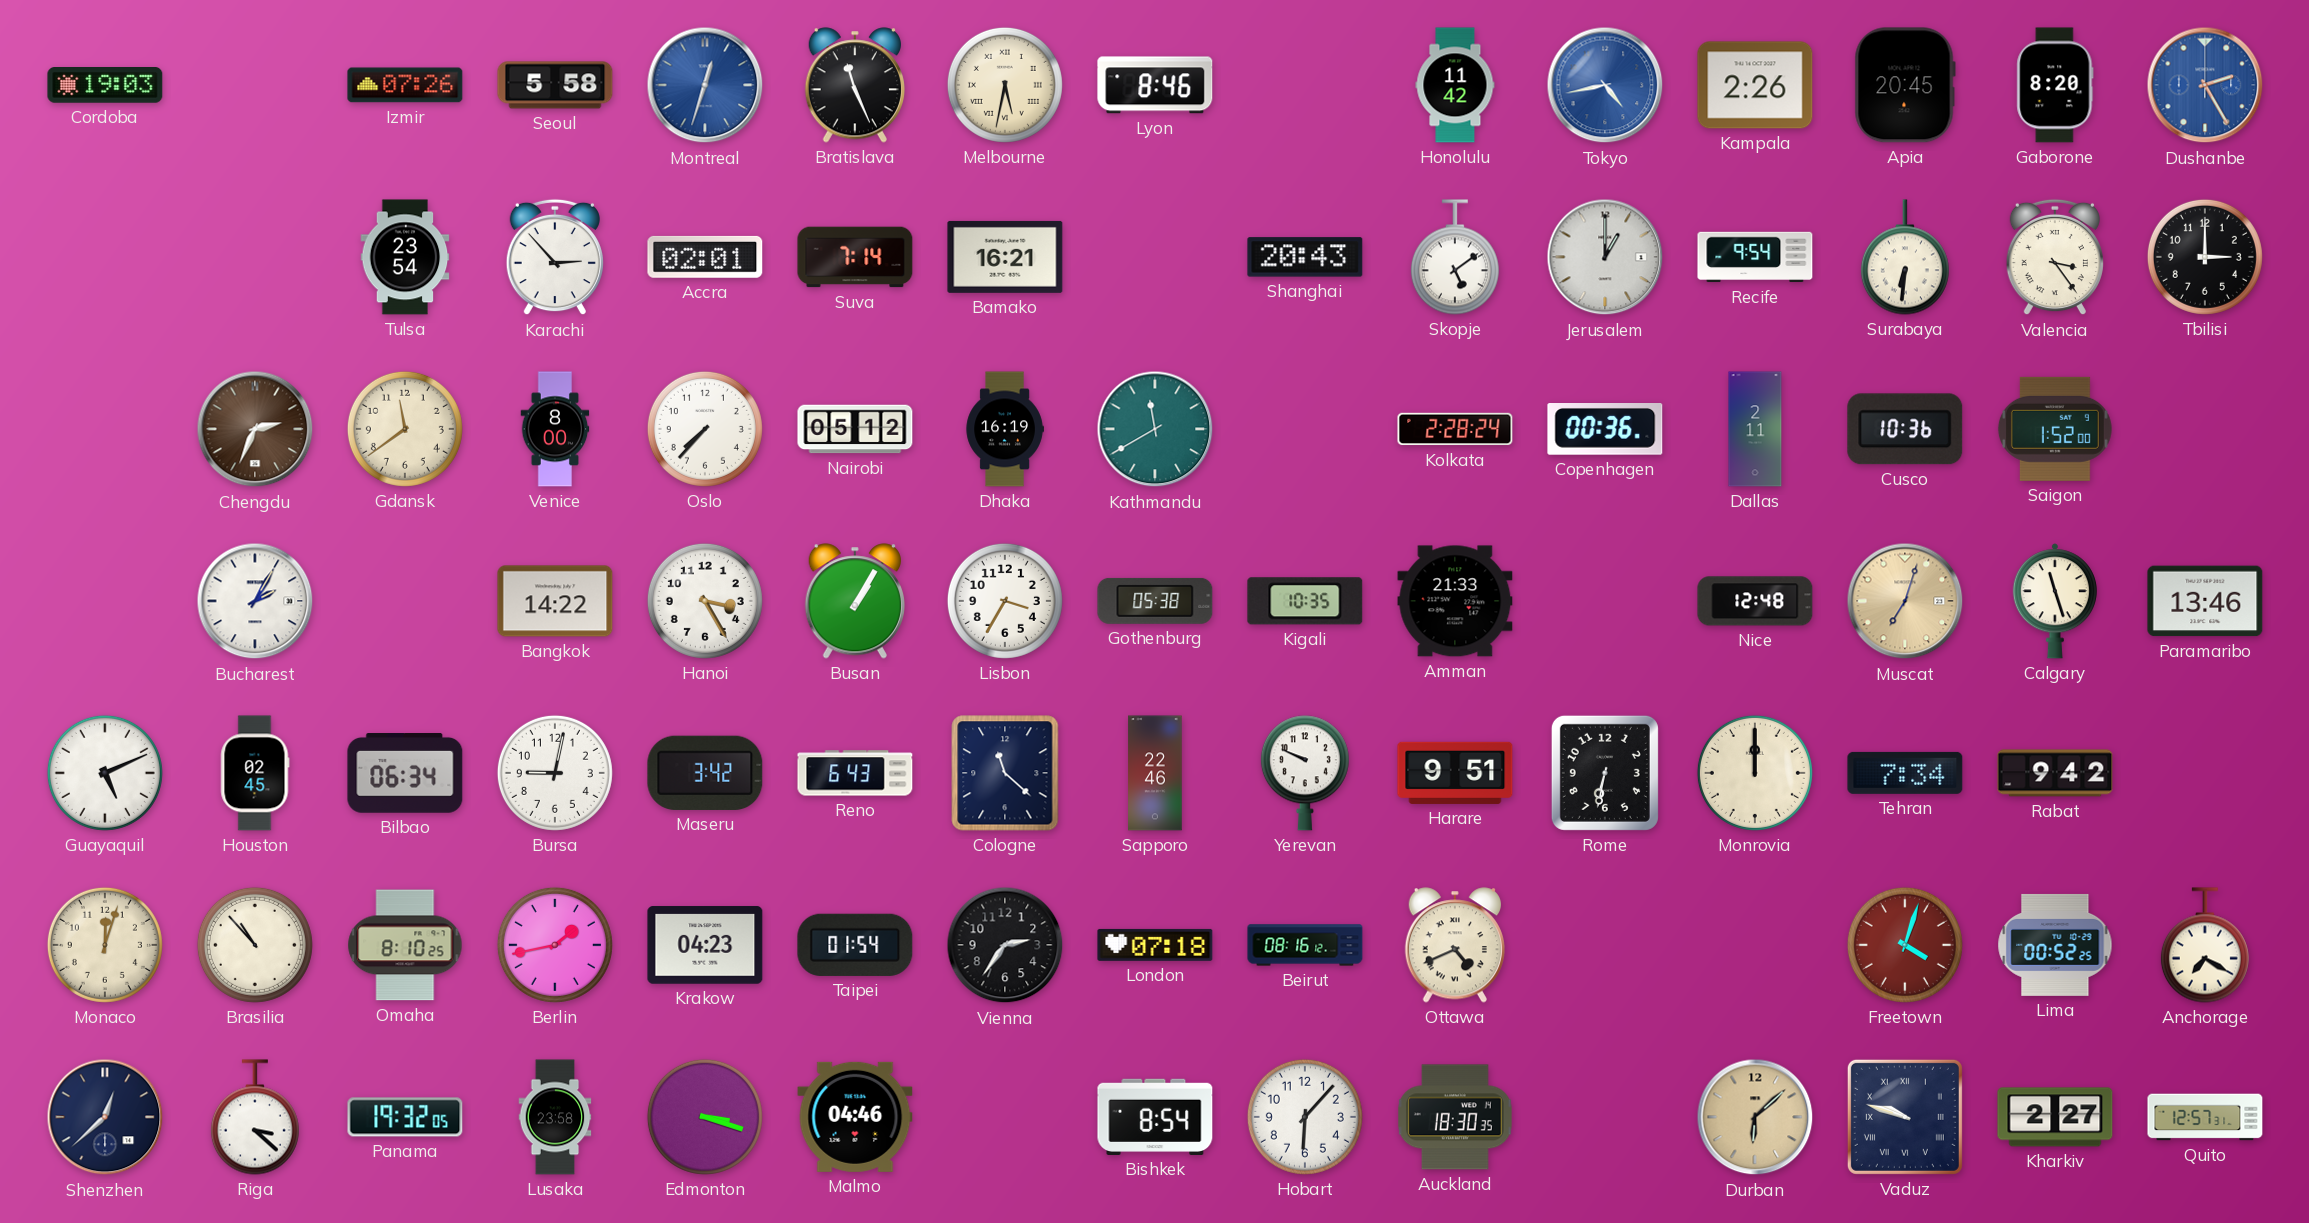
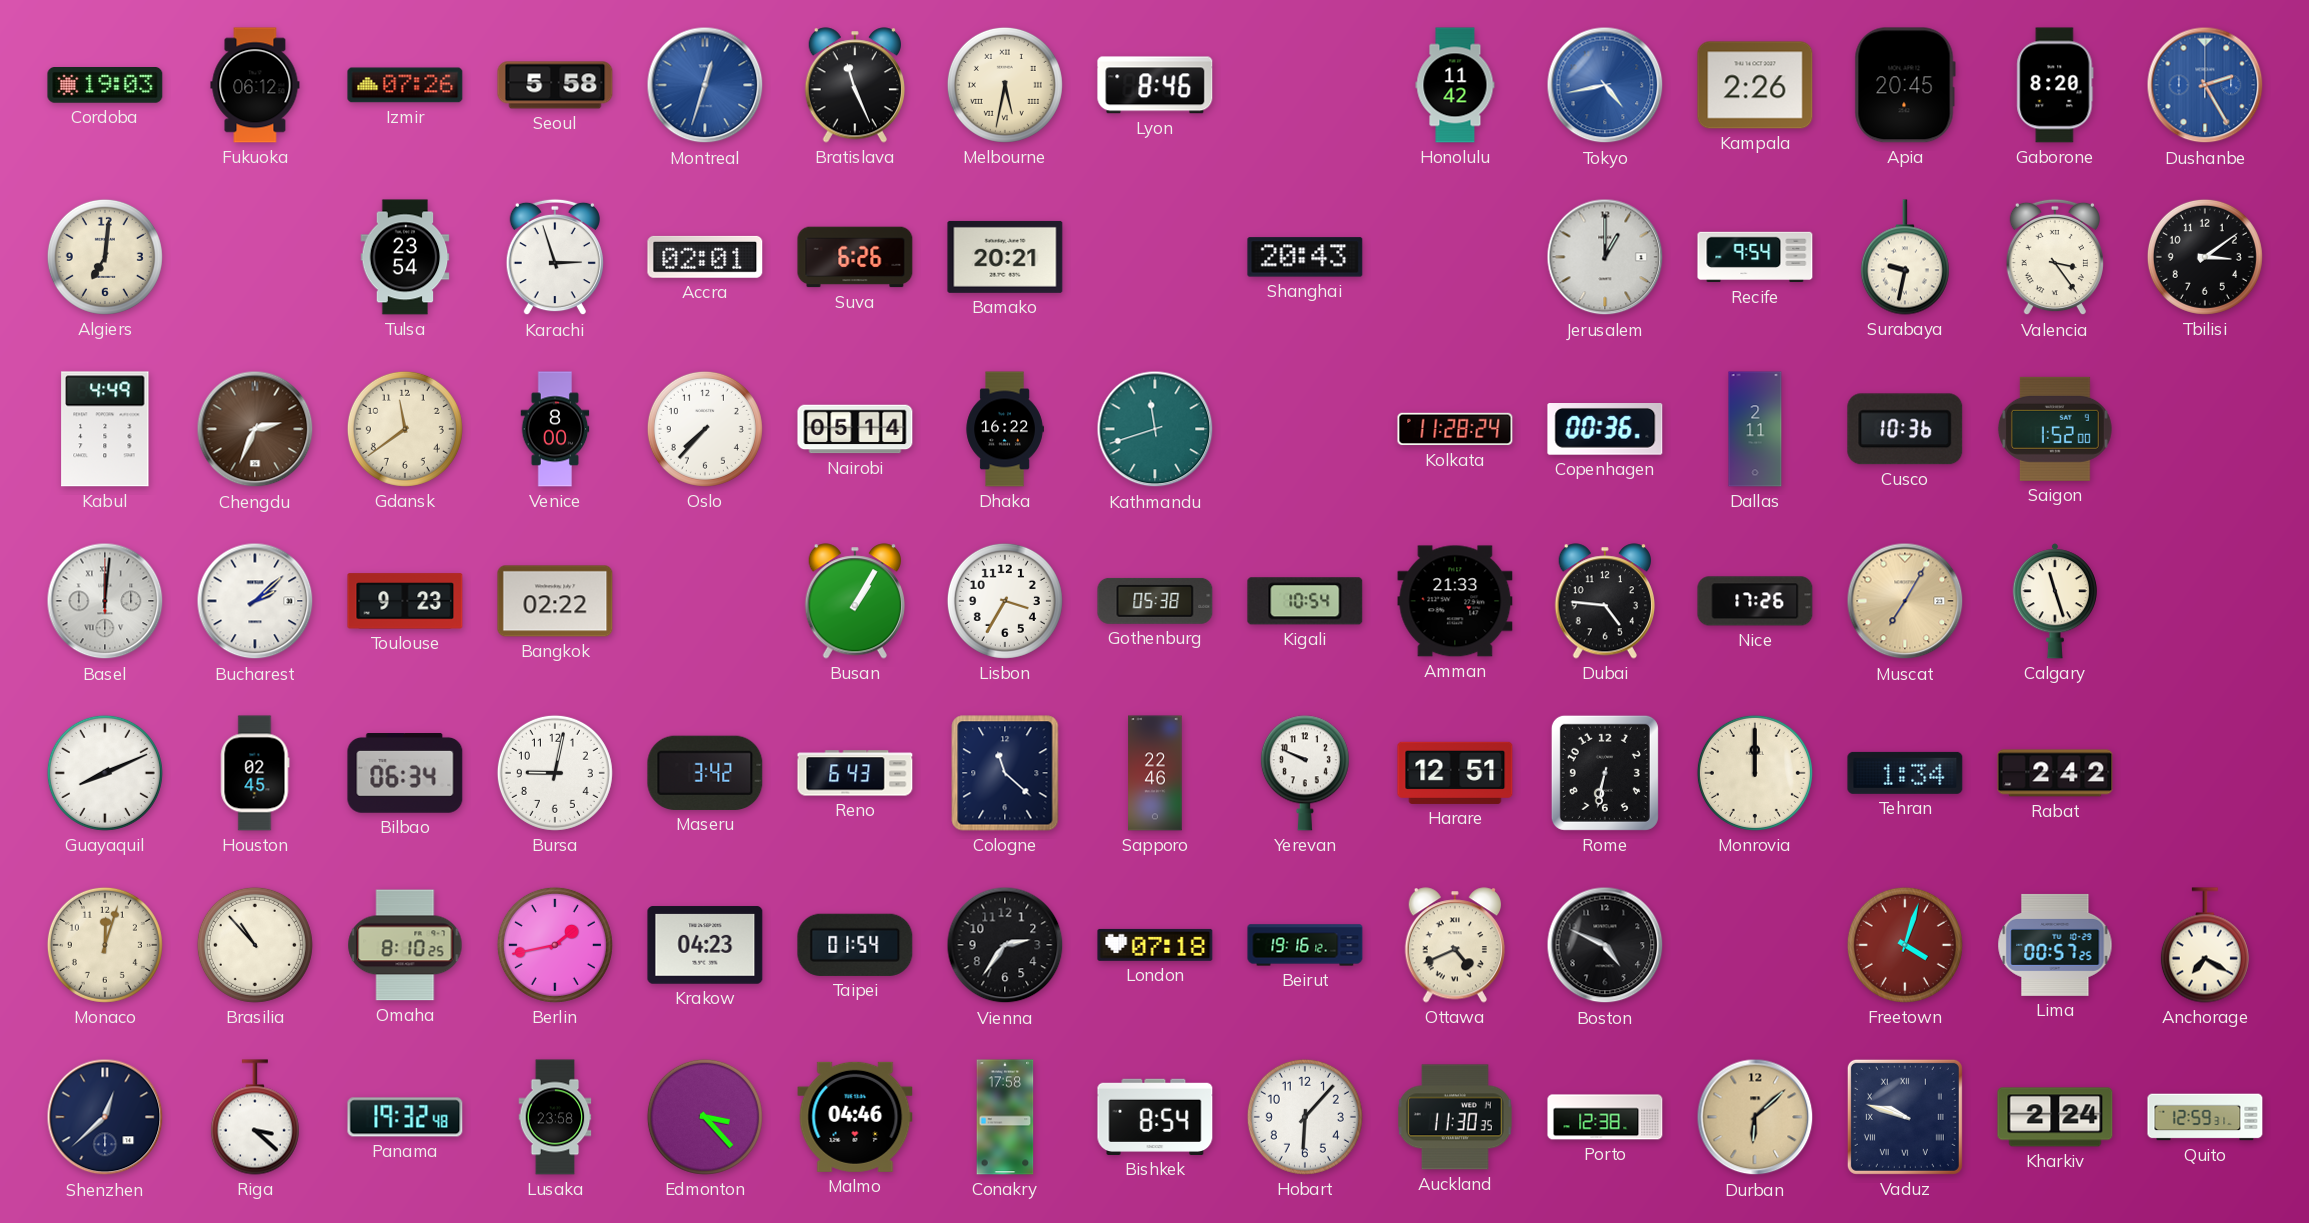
Fukuoka: none -> 06:12
Algiers: none -> 7:01
Karachi: 2:53 -> 2:57
Suva: 7:14 -> 6:26
Bamako: 16:21 -> 20:21
Skopje: 5:09 -> none
Surabaya: 6:31 -> 9:32
Tbilisi: 3:00 -> 3:09
Kabul: none -> 4:49
Nairobi: 05:12 -> 05:14
Dhaka: 16:19 -> 16:22
Kathmandu: 11:40 -> 11:42
Kolkata: 2:28 -> 11:28
Basel: none -> 12:01
Bucharest: 2:05 -> 2:08
Toulouse: none -> 9:23
Bangkok: 14:22 -> 02:22
Hanoi: 3:25 -> none
Kigali: 10:35 -> 10:54
Dubai: none -> 4:46
Nice: 12:48 -> 17:26
Muscat: 7:03 -> 7:05
Paramaribo: 13:46 -> none
Guayaquil: 5:11 -> 8:11
Harare: 9:51 -> 12:51
Tehran: 7:34 -> 1:34
Rabat: 9:42 -> 2:42
Beirut: 08:16 -> 19:16
Boston: none -> 4:49
Lima: 00:52 -> 00:57
Panama: 19:32:05 -> 19:32:48
Edmonton: 3:18 -> 3:23
Conakry: none -> 17:58
Auckland: 18:30 -> 11:30
Porto: none -> 12:38
Kharkiv: 2:27 -> 2:24
Quito: 12:57 -> 12:59
